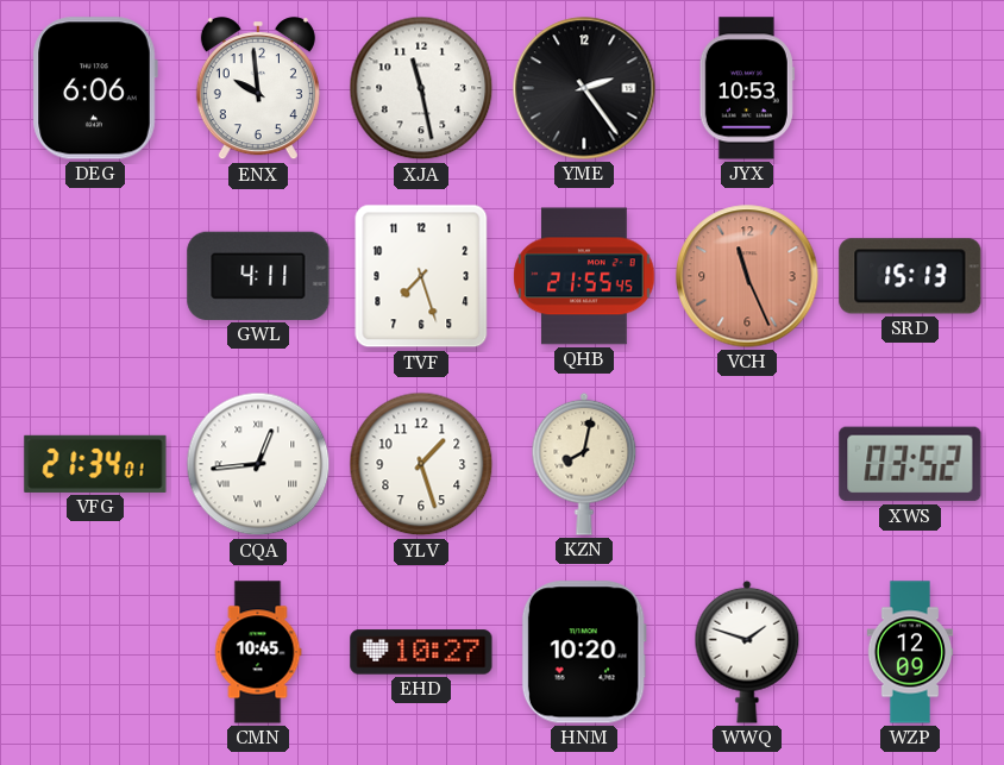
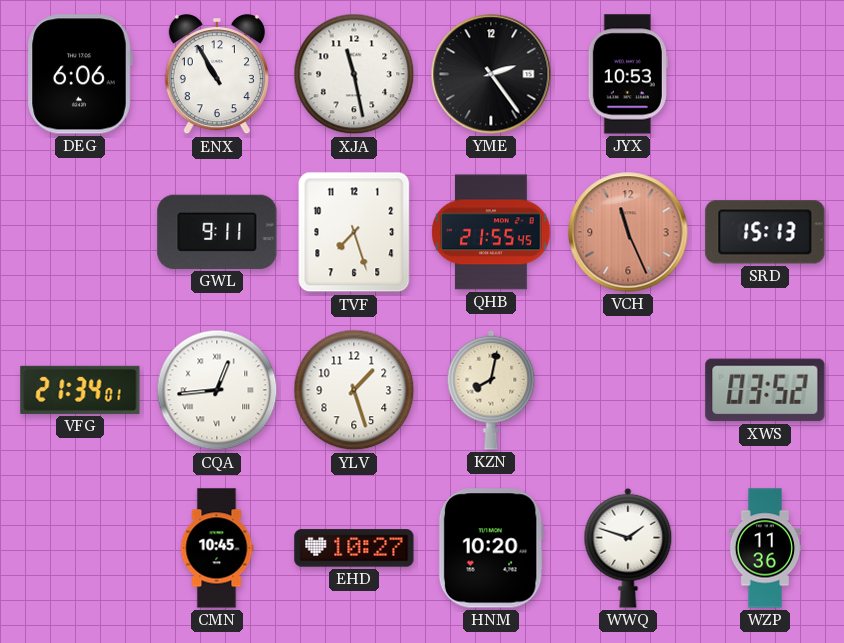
ENX: 9:59 -> 10:55
GWL: 4:11 -> 9:11
WZP: 12:09 -> 11:36
